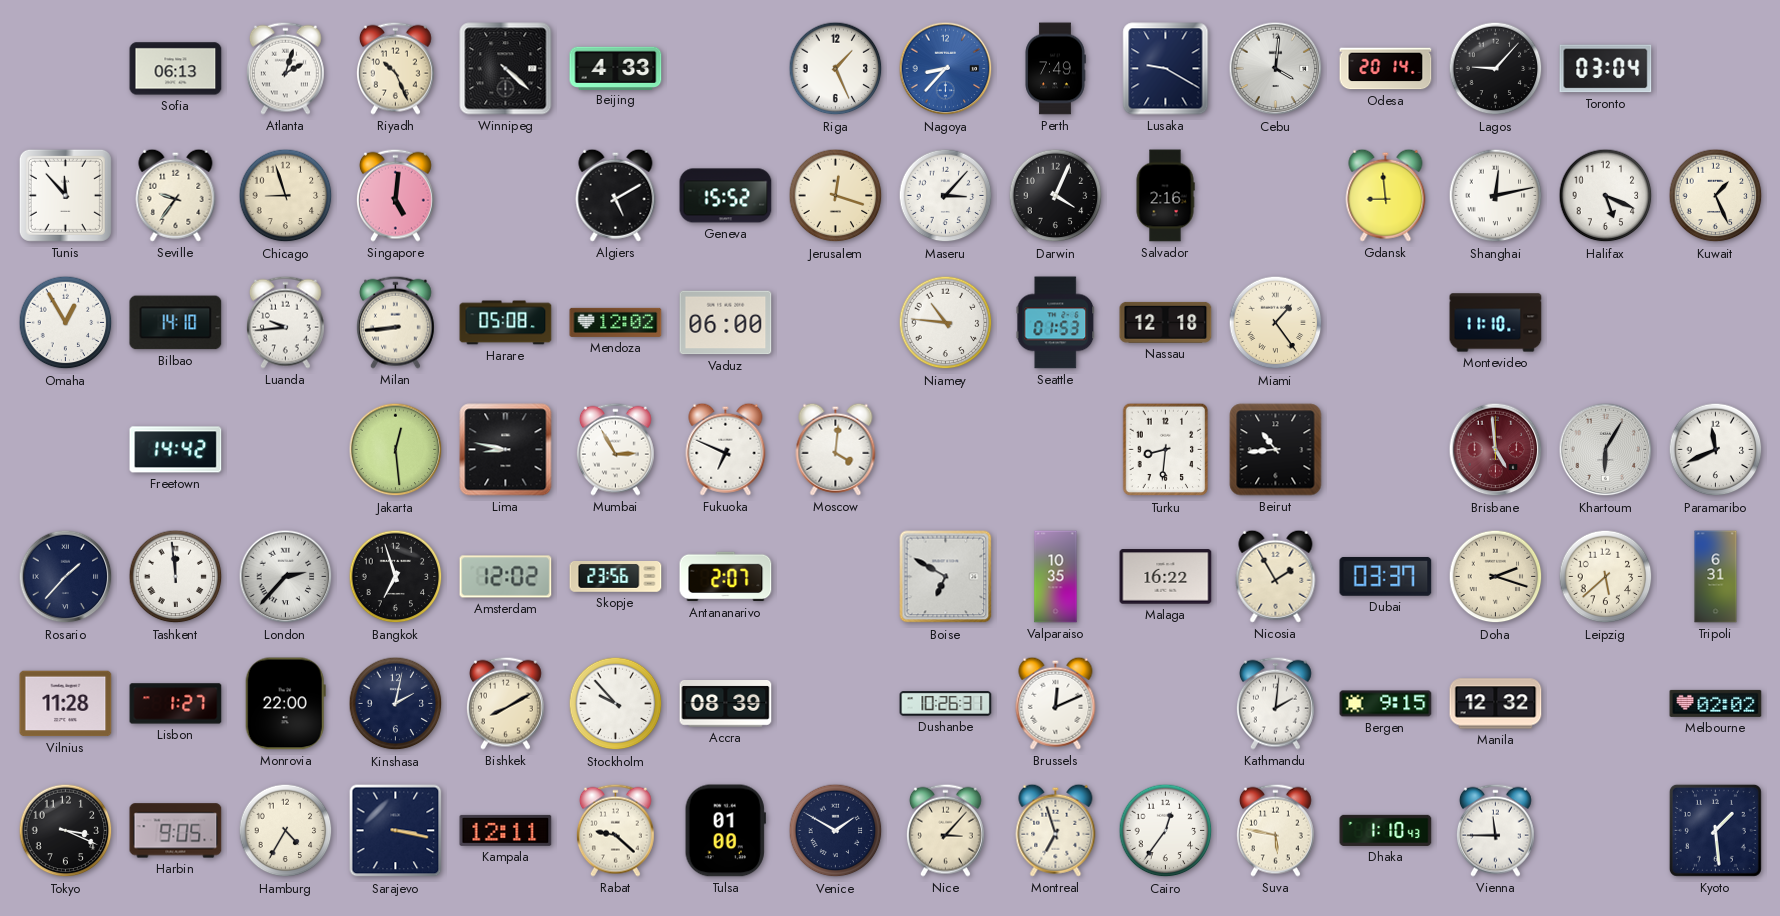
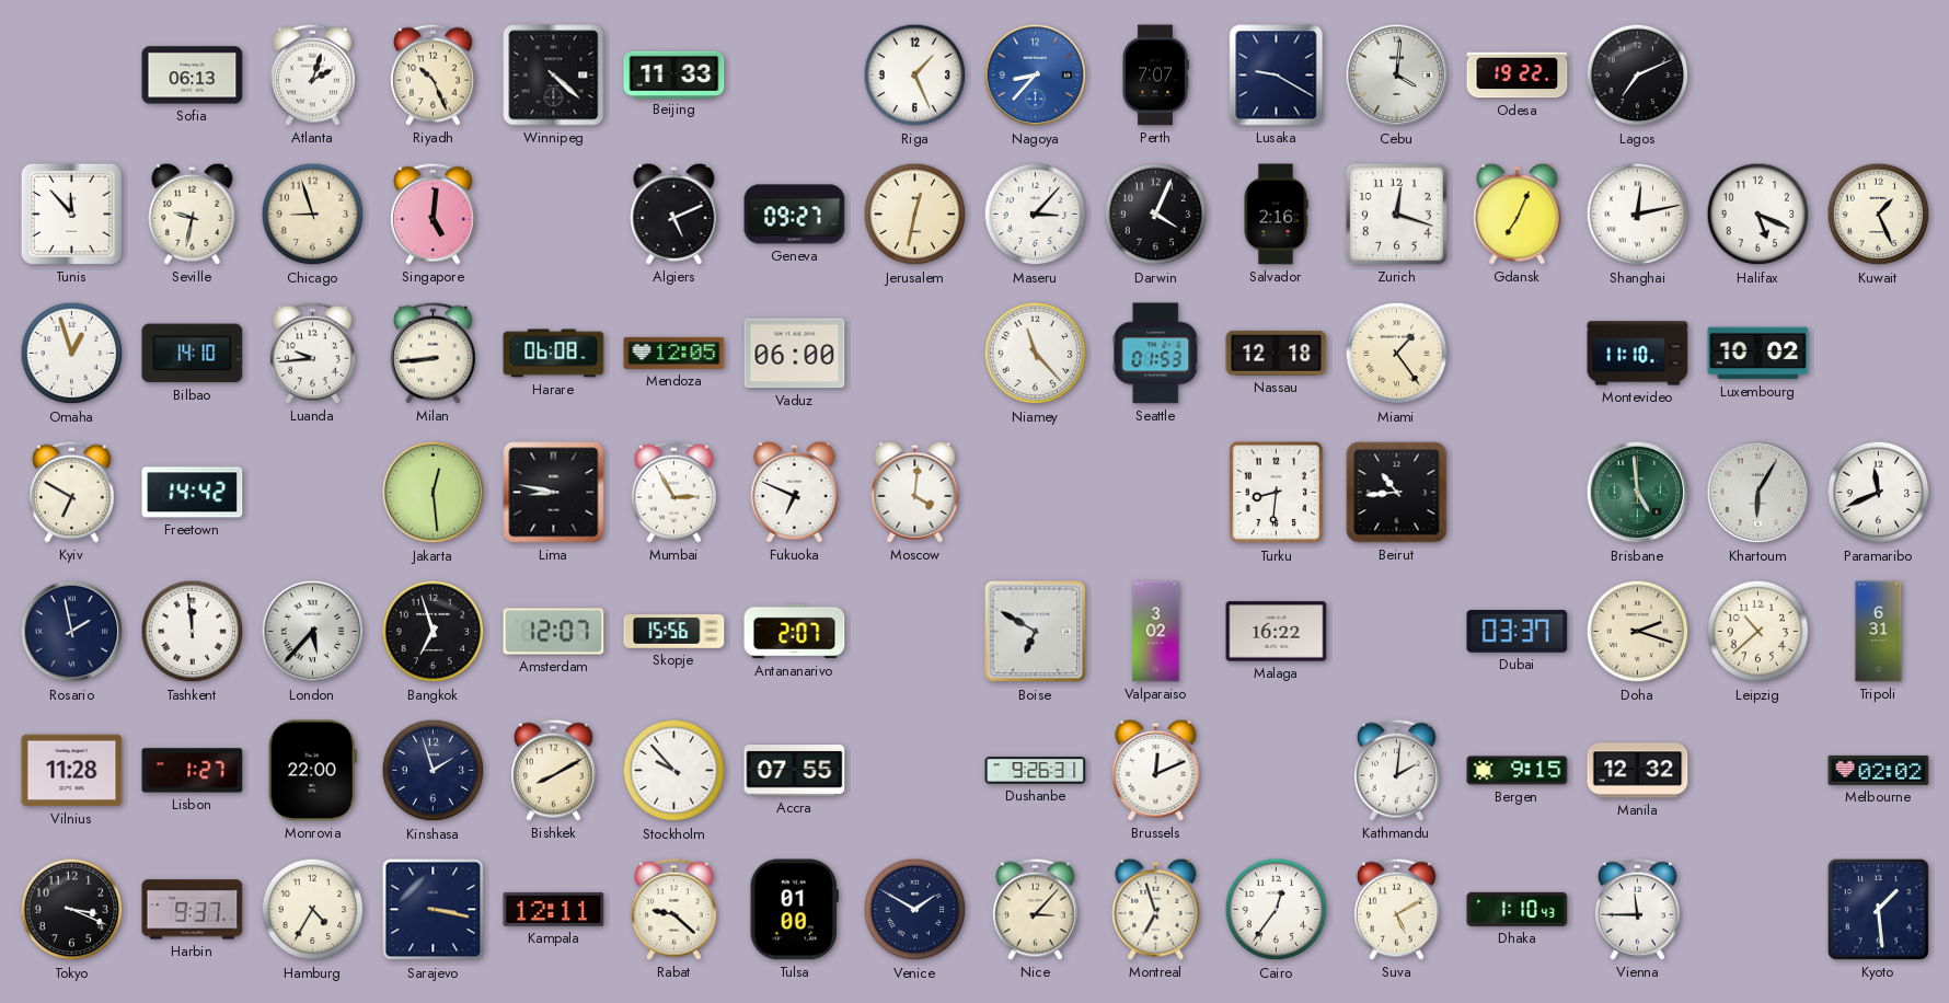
Beijing: 4:33 -> 11:33
Perth: 7:49 -> 7:07
Odesa: 20:14 -> 19:22
Lagos: 9:07 -> 7:11
Toronto: 03:04 -> none
Seville: 9:36 -> 9:32
Algiers: 5:10 -> 5:11
Geneva: 15:52 -> 09:27
Jerusalem: 12:18 -> 12:32
Zurich: none -> 12:18
Gdansk: 8:59 -> 7:04
Omaha: 12:55 -> 12:57
Harare: 05:08 -> 06:08
Mendoza: 12:02 -> 12:05
Niamey: 10:46 -> 11:23
Luxembourg: none -> 10:02
Kyiv: none -> 6:50
Brisbane dial: burgundy -> green
Rosario: 1:37 -> 1:58
London: 2:37 -> 5:37
Amsterdam: 12:02 -> 12:07
Skopje: 23:56 -> 15:56
Valparaiso: 10:35 -> 3:02
Nicosia: 1:55 -> none
Leipzig: 5:38 -> 10:38
Kinshasa: 2:02 -> 1:57
Accra: 08:39 -> 07:55
Dushanbe: 10:26 -> 9:26
Harbin: 9:05 -> 9:37
Suva: 5:47 -> 5:10
